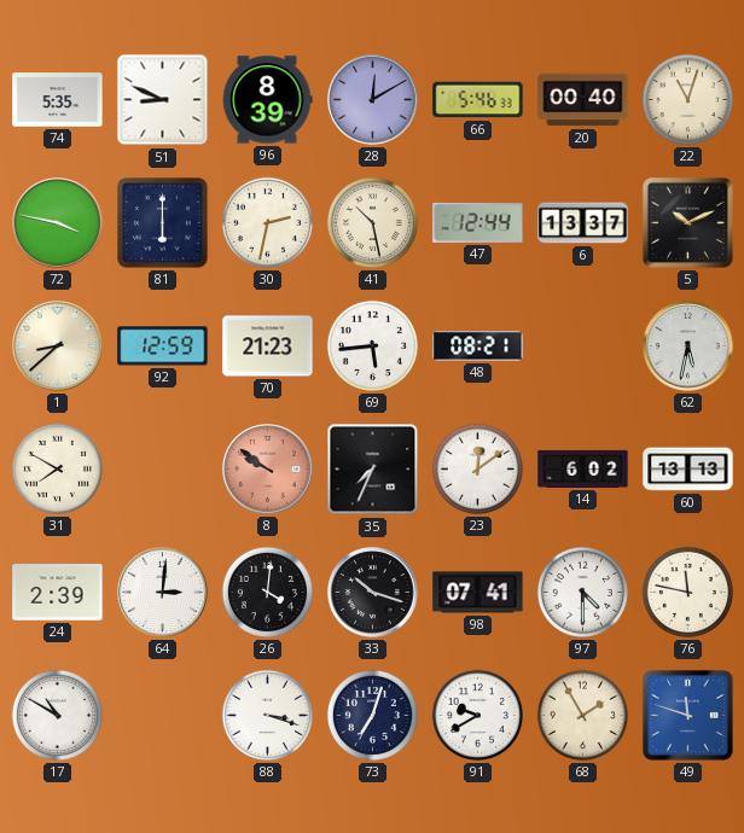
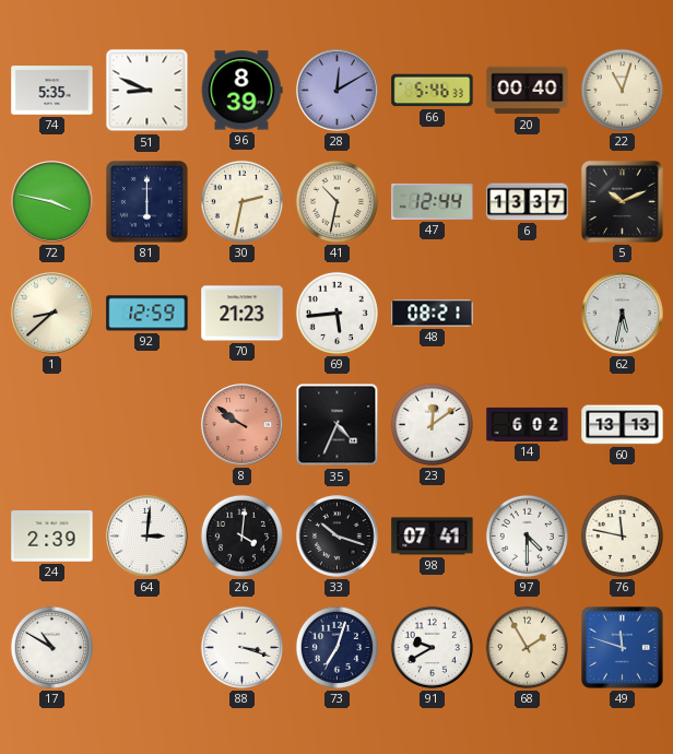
41: 10:28 -> 10:32
31: 7:50 -> none
35: 7:34 -> 4:34
